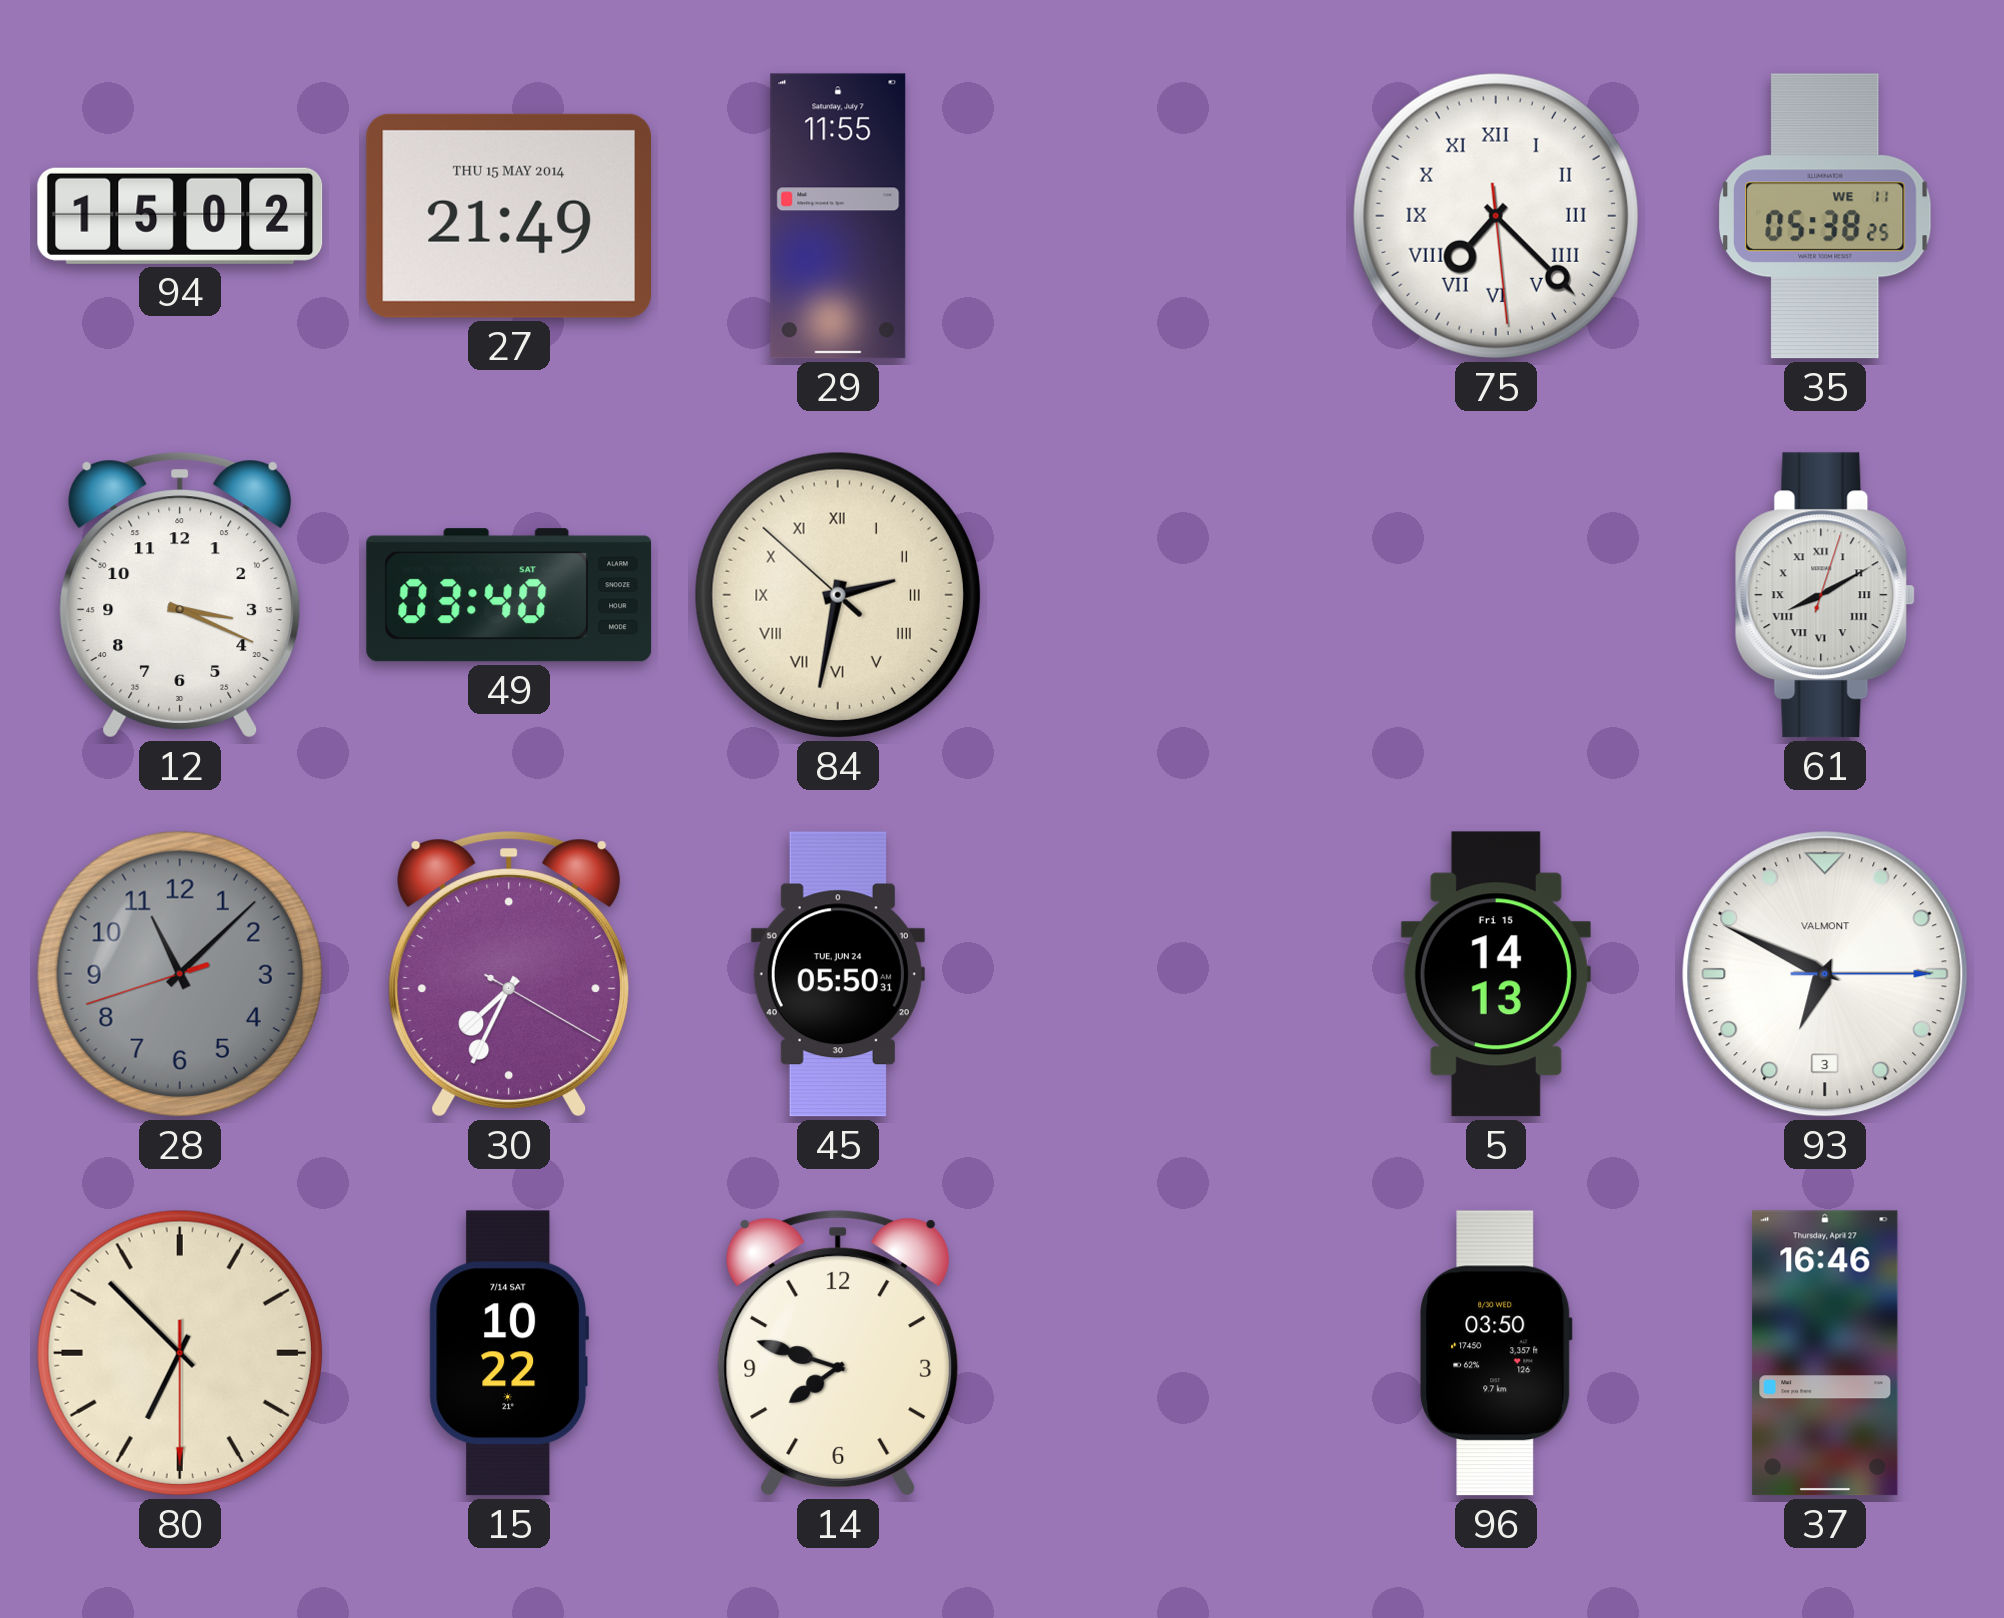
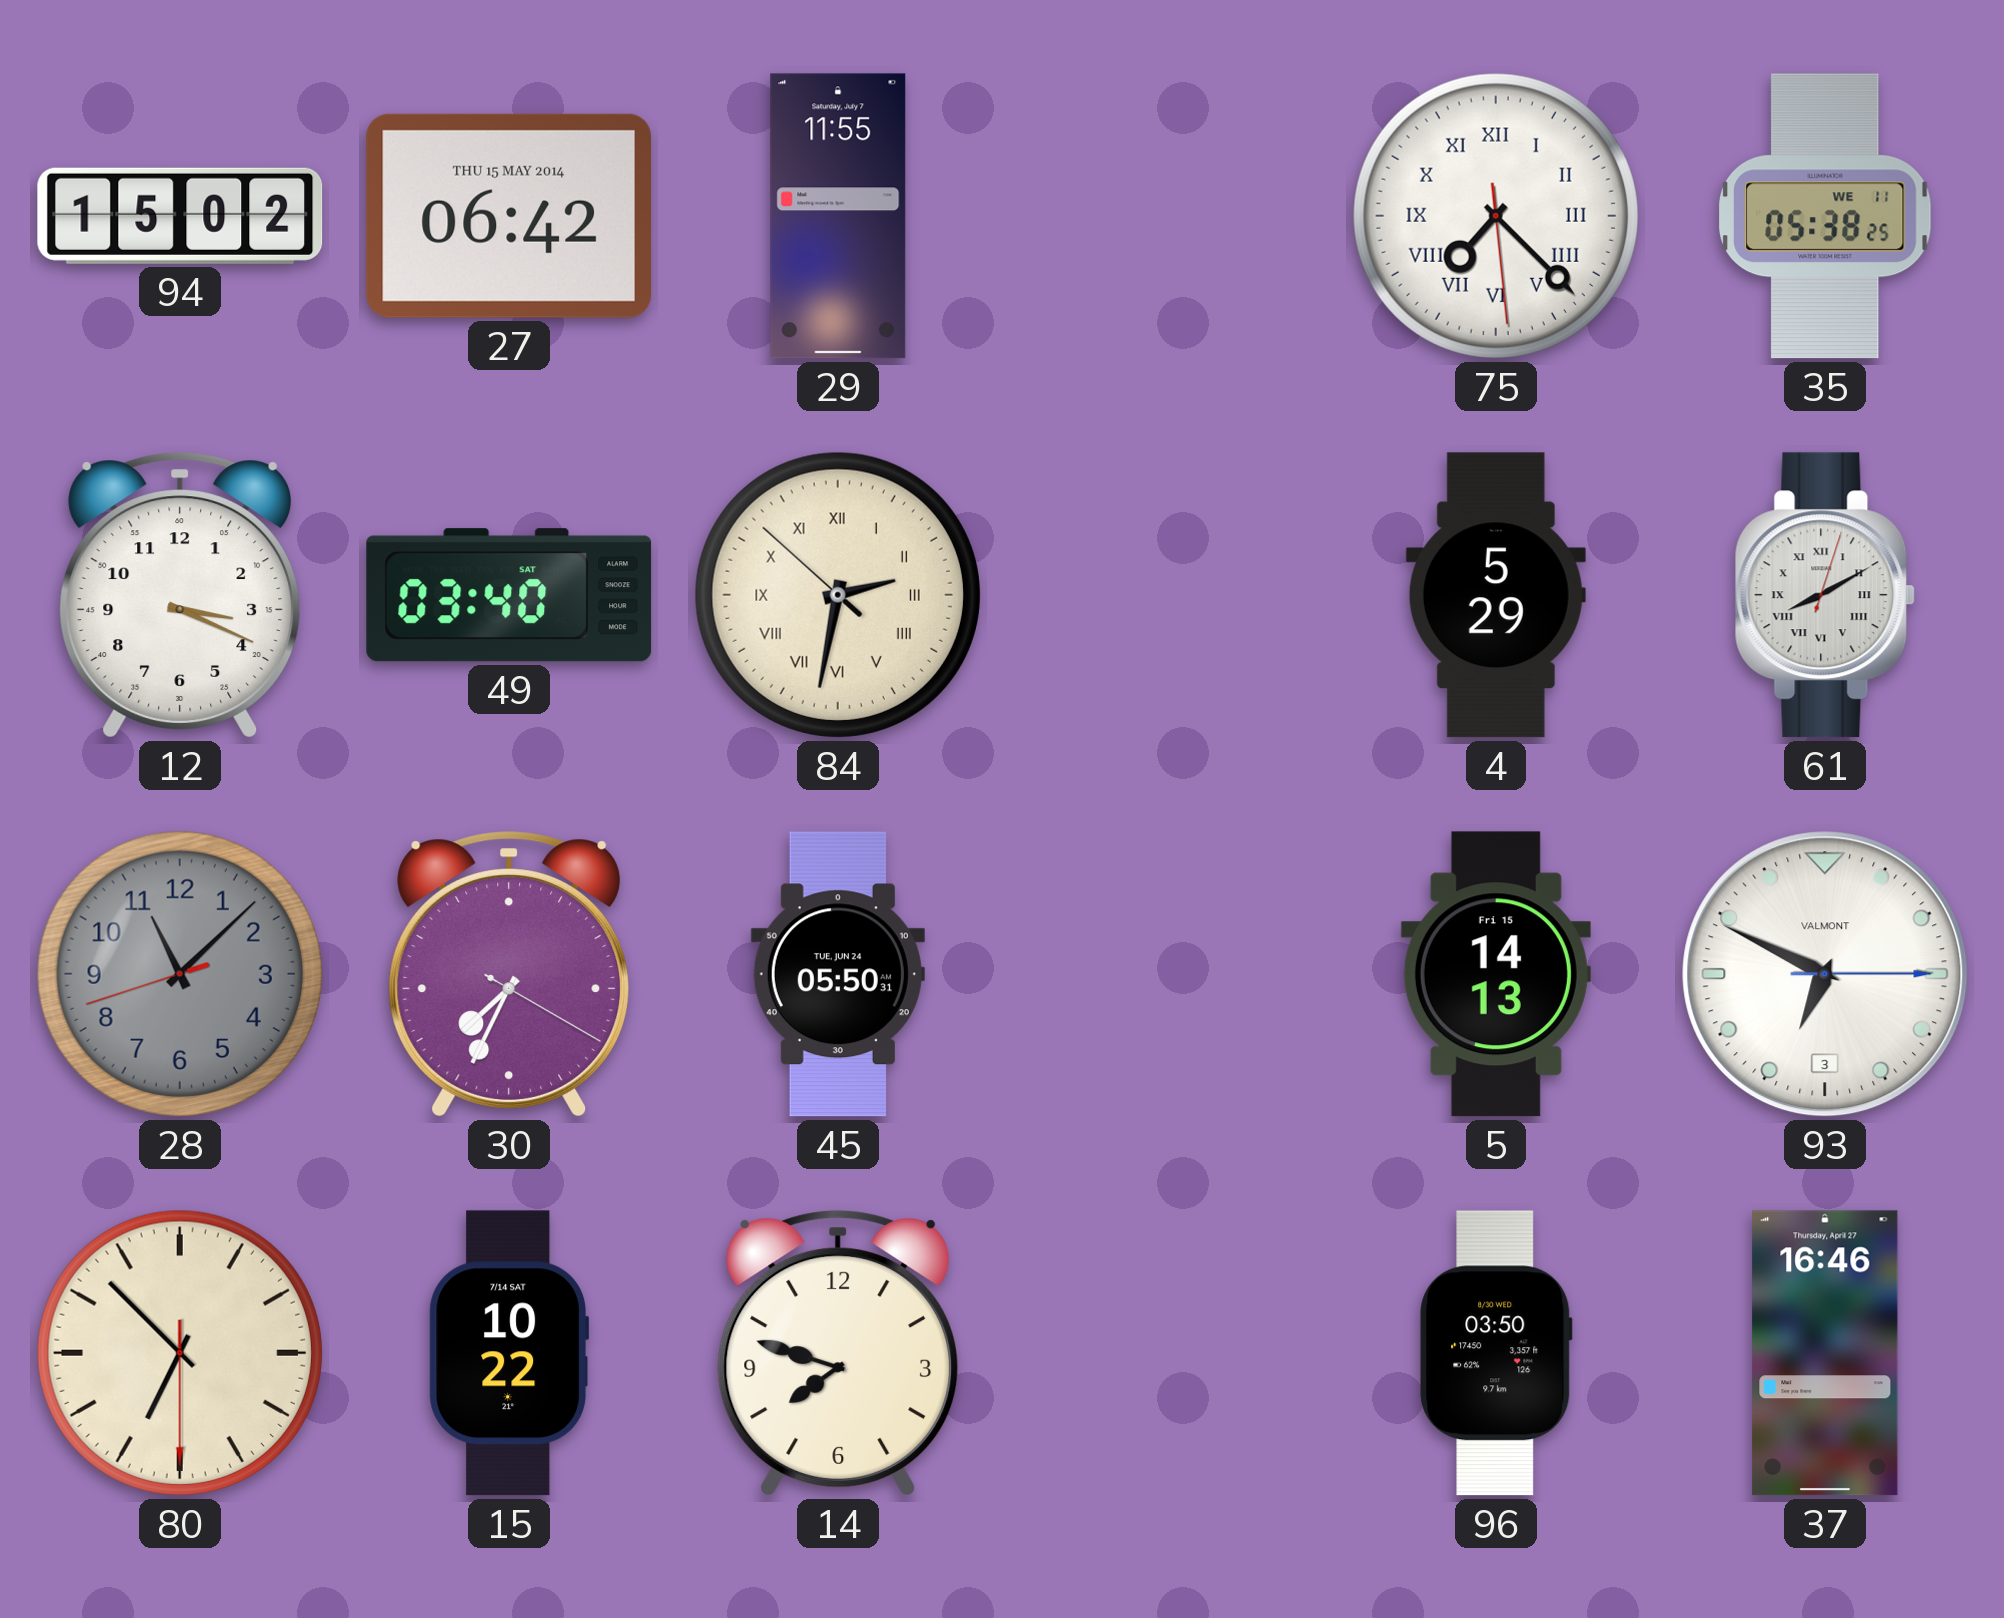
27: 21:49 -> 06:42
4: none -> 5:29
